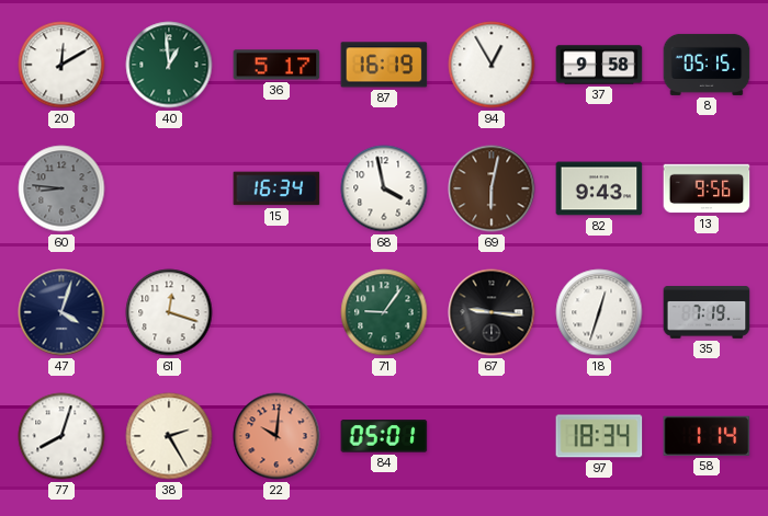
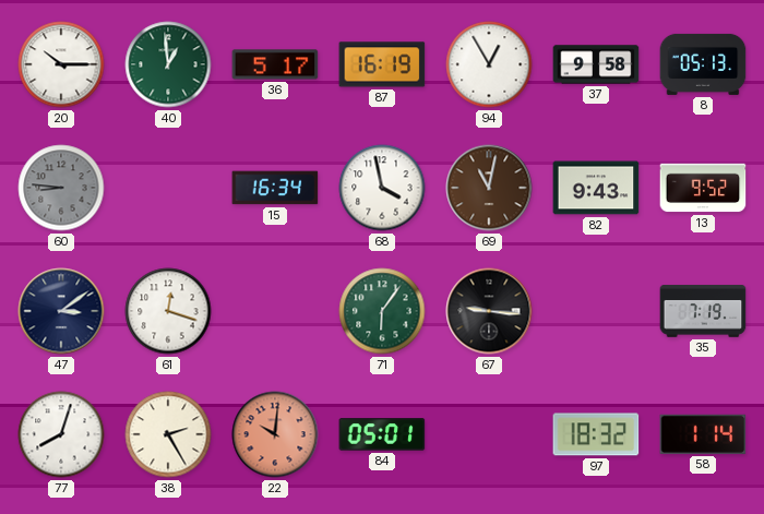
20: 12:10 -> 10:15
8: 05:15 -> 05:13
69: 6:02 -> 11:02
13: 9:56 -> 9:52
47: 4:03 -> 3:09
71: 9:06 -> 6:06
18: 12:33 -> none
97: 18:34 -> 18:32
